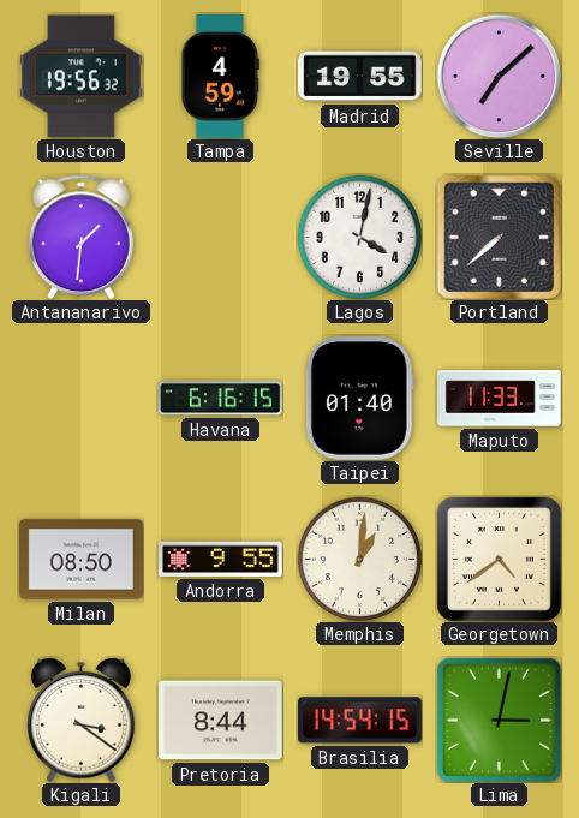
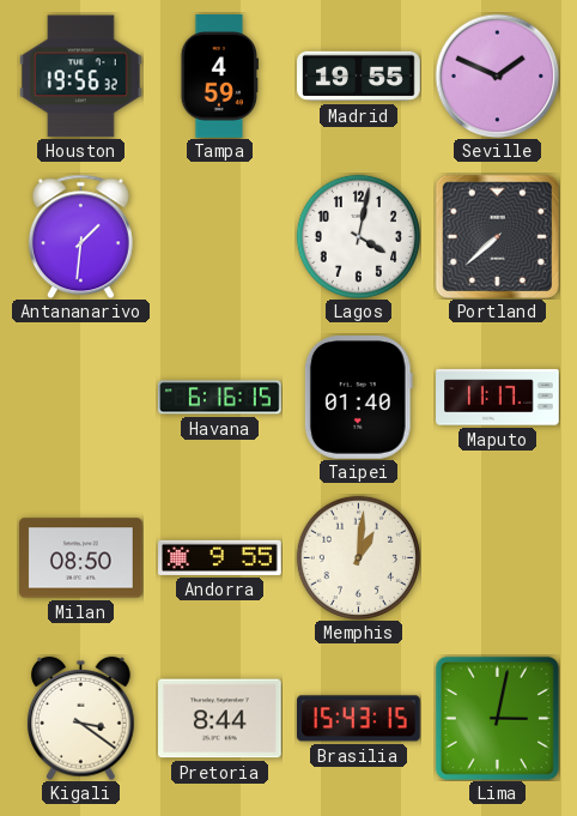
Seville: 7:08 -> 1:49
Maputo: 11:33 -> 11:17
Georgetown: 4:39 -> none
Brasilia: 14:54 -> 15:43
